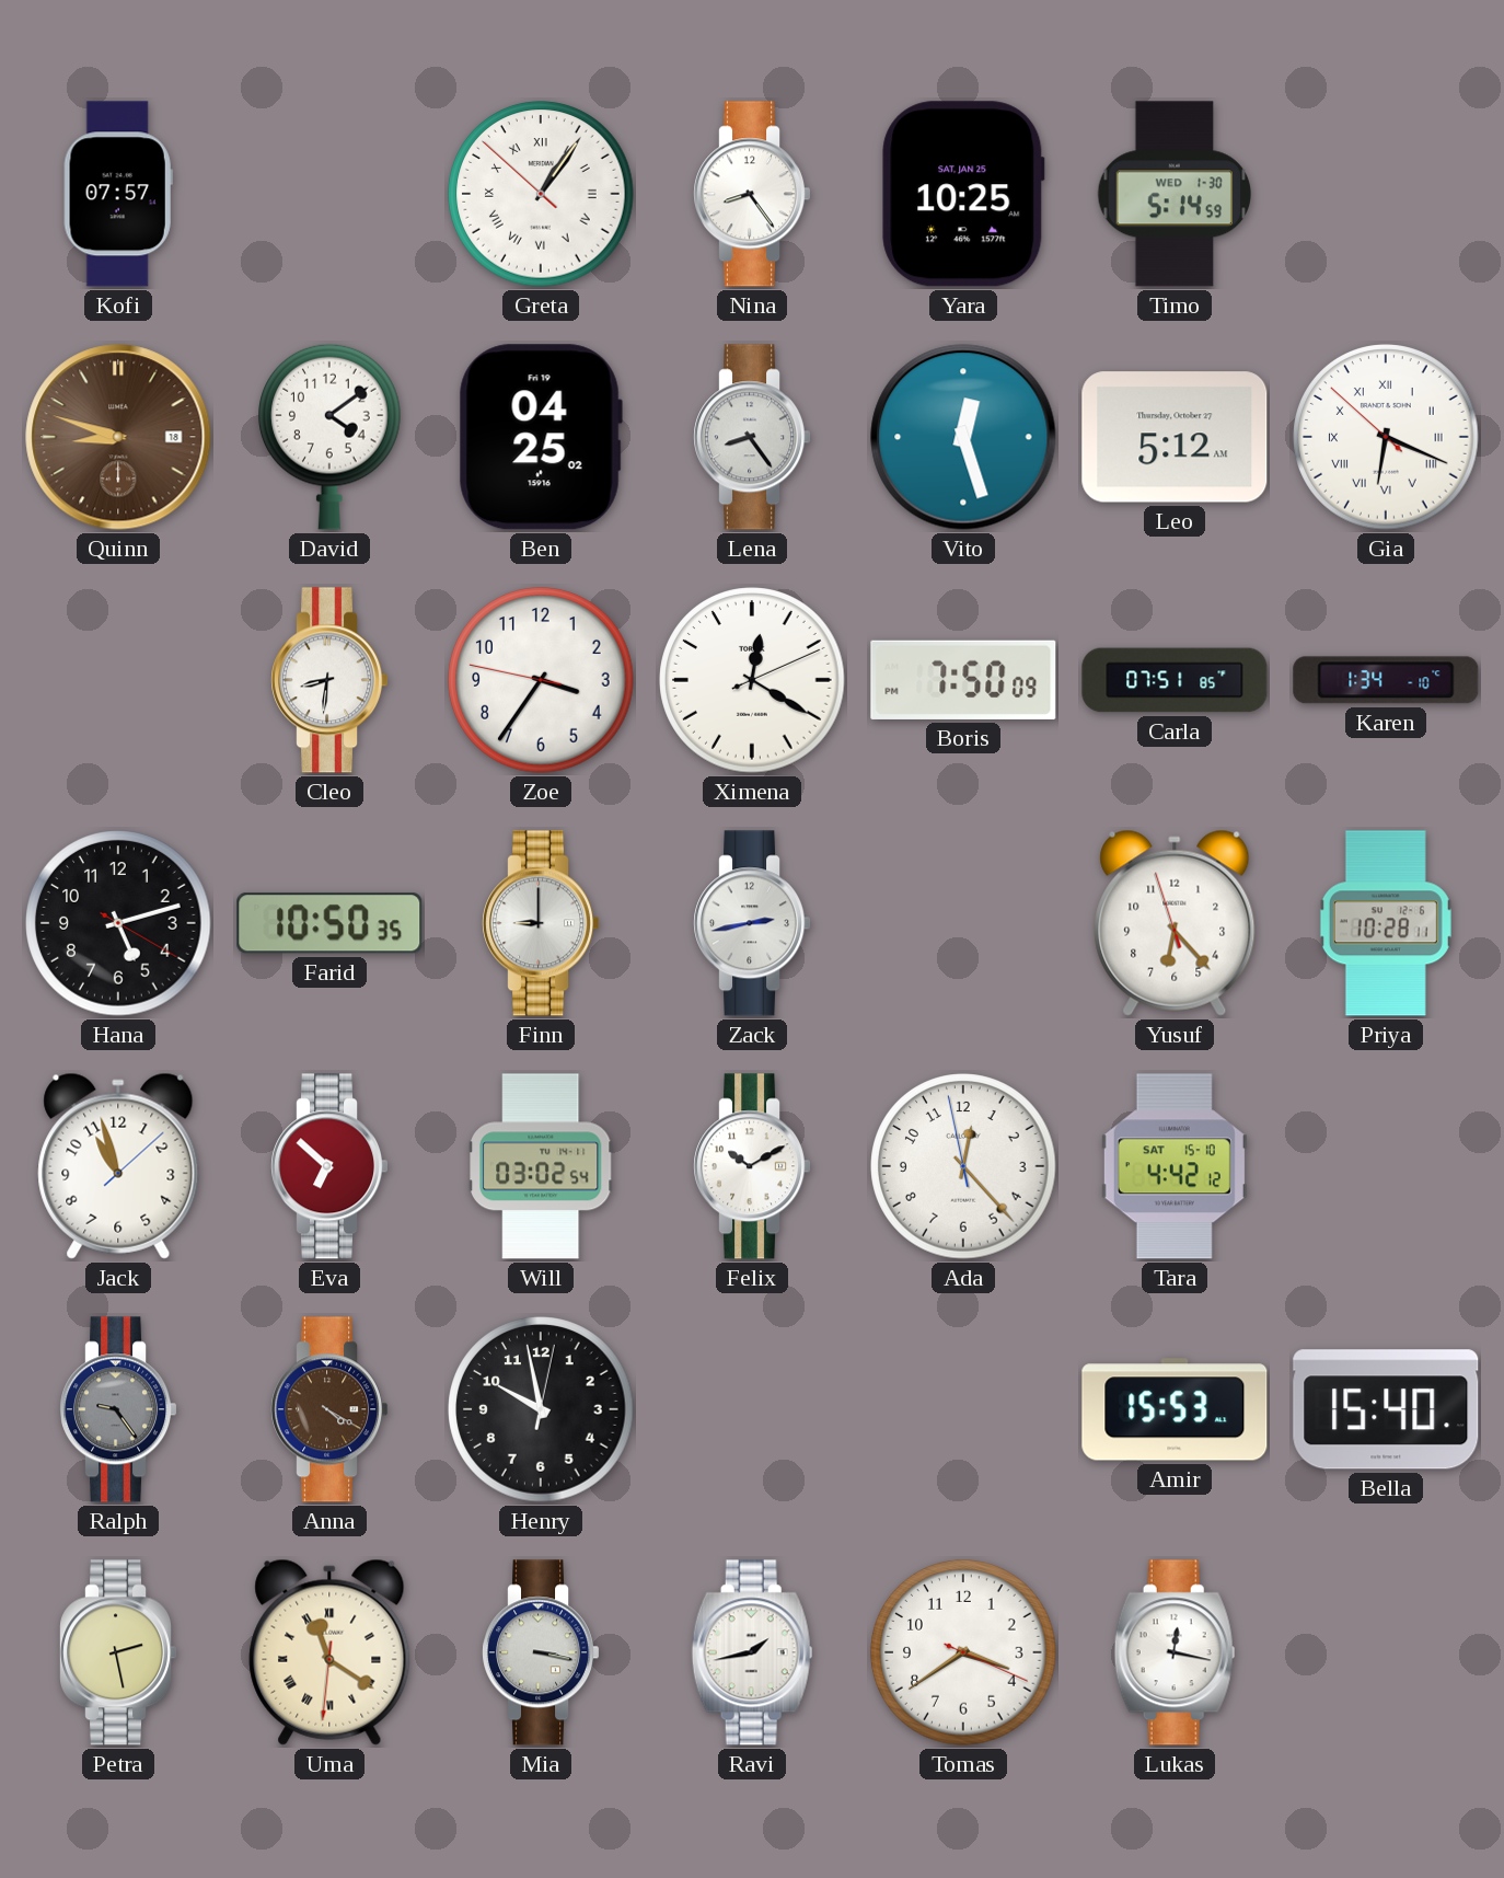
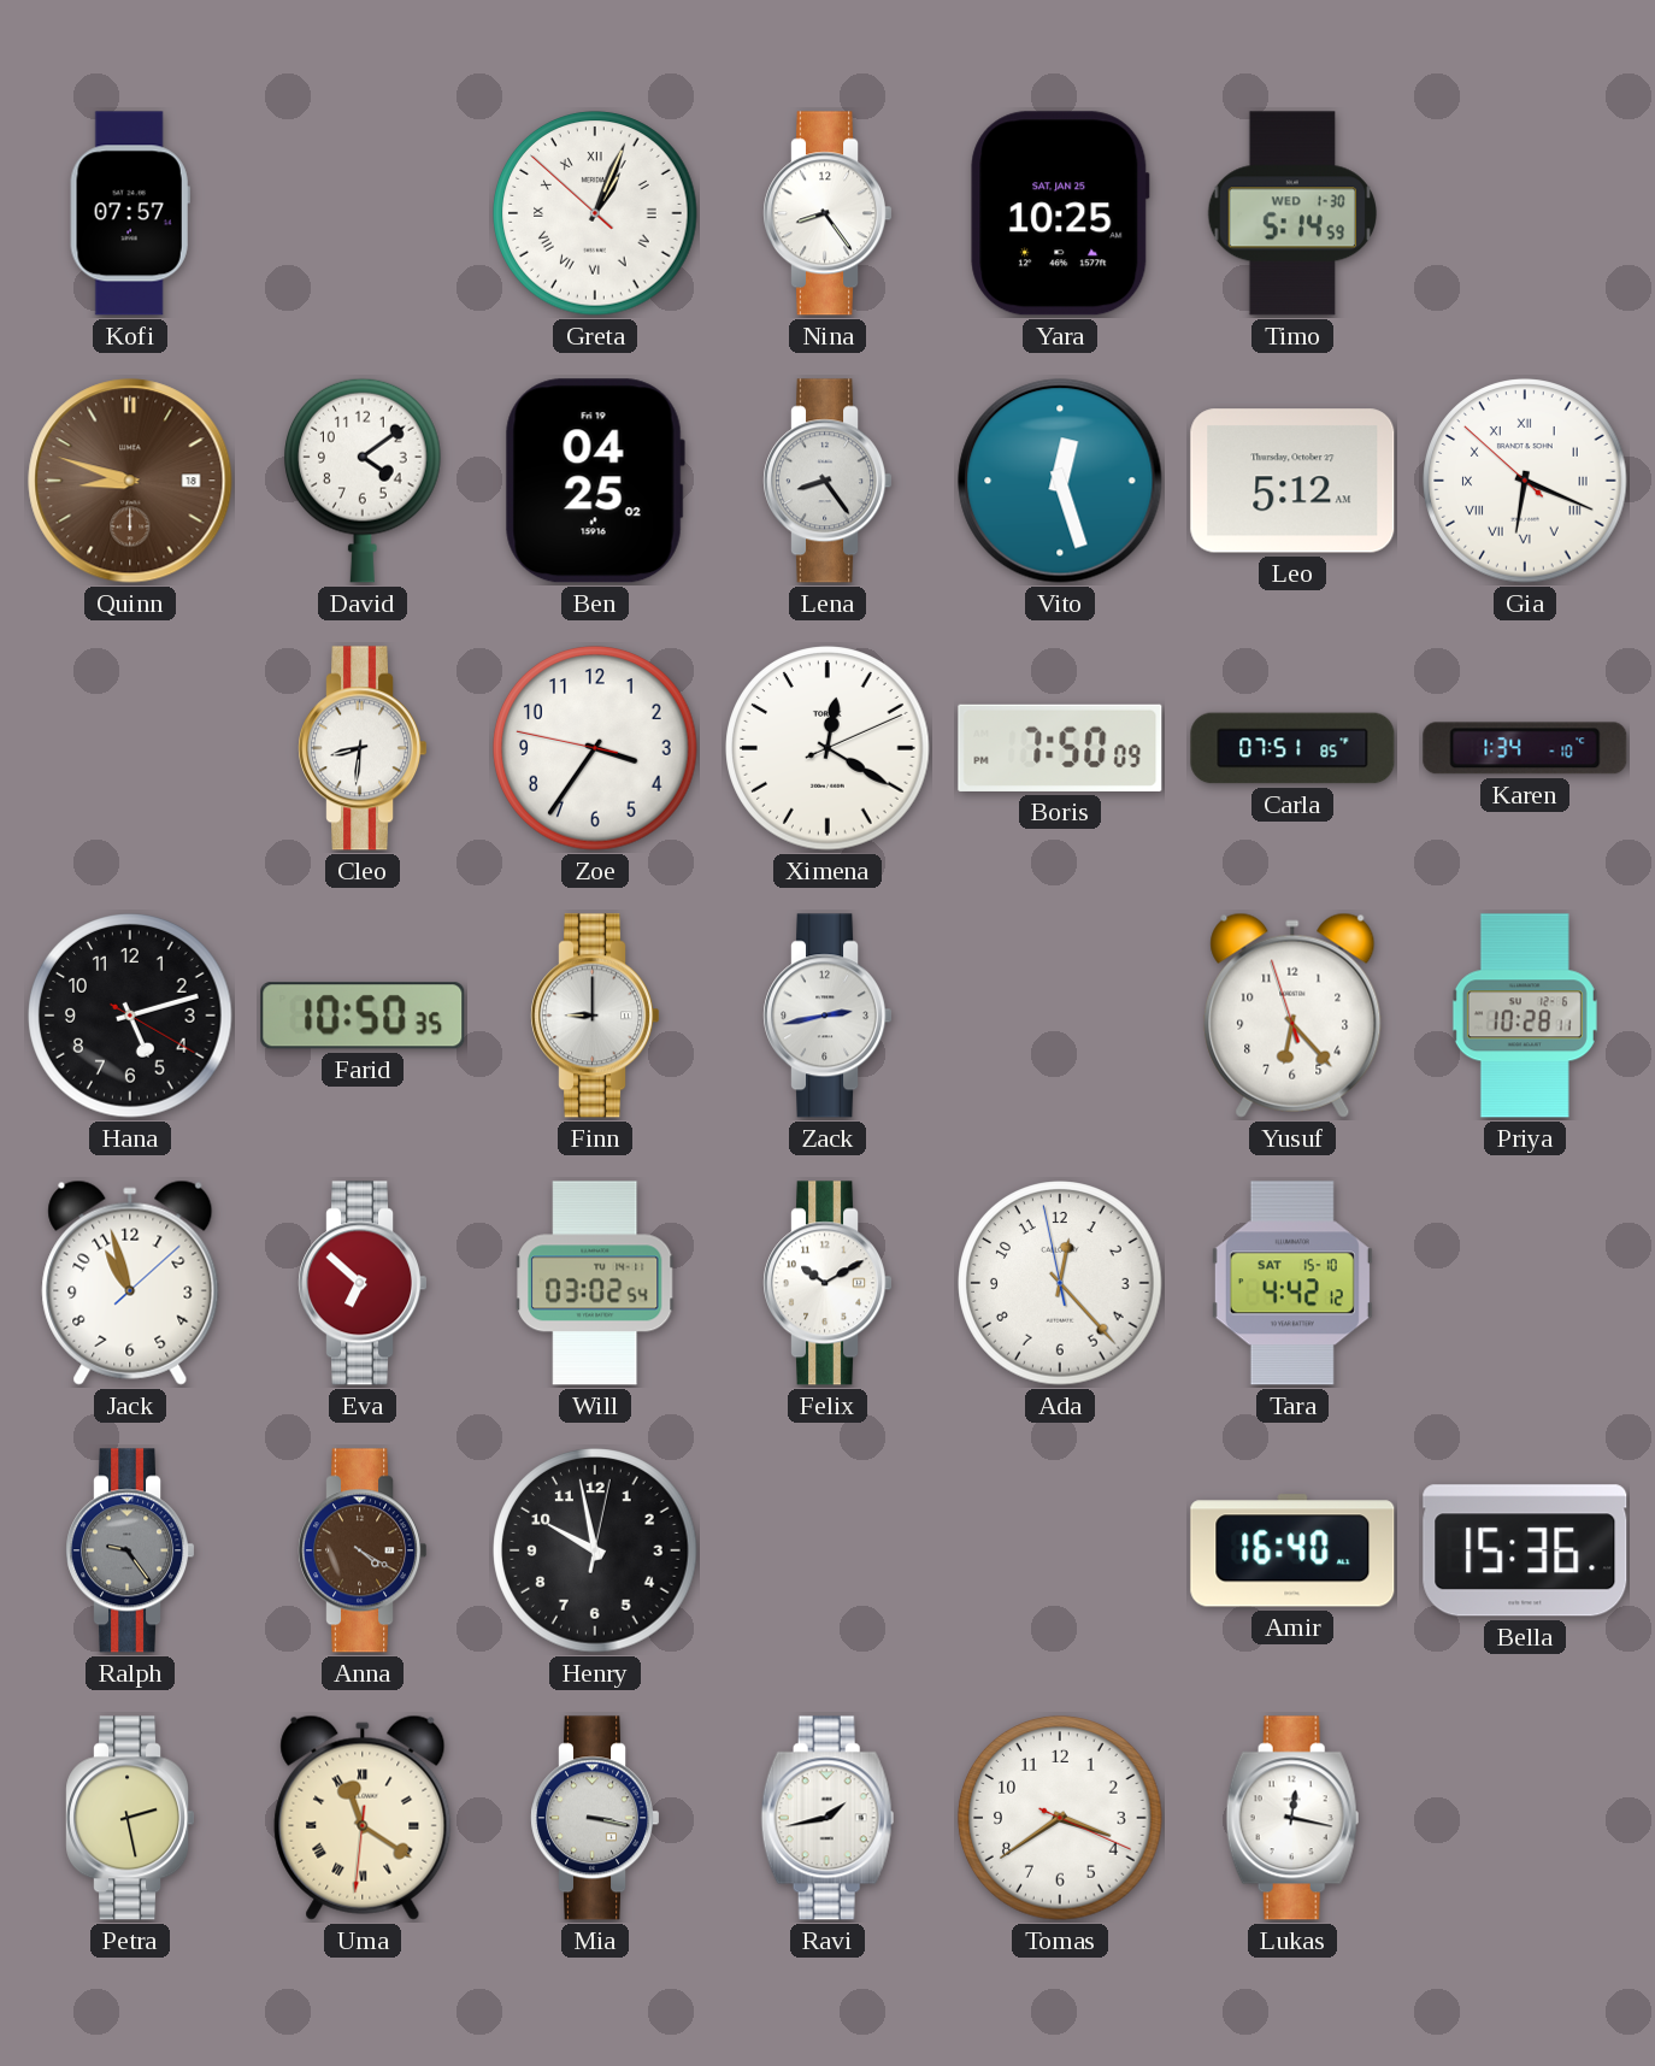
Greta: 1:05 -> 1:03
Amir: 15:53 -> 16:40
Bella: 15:40 -> 15:36
